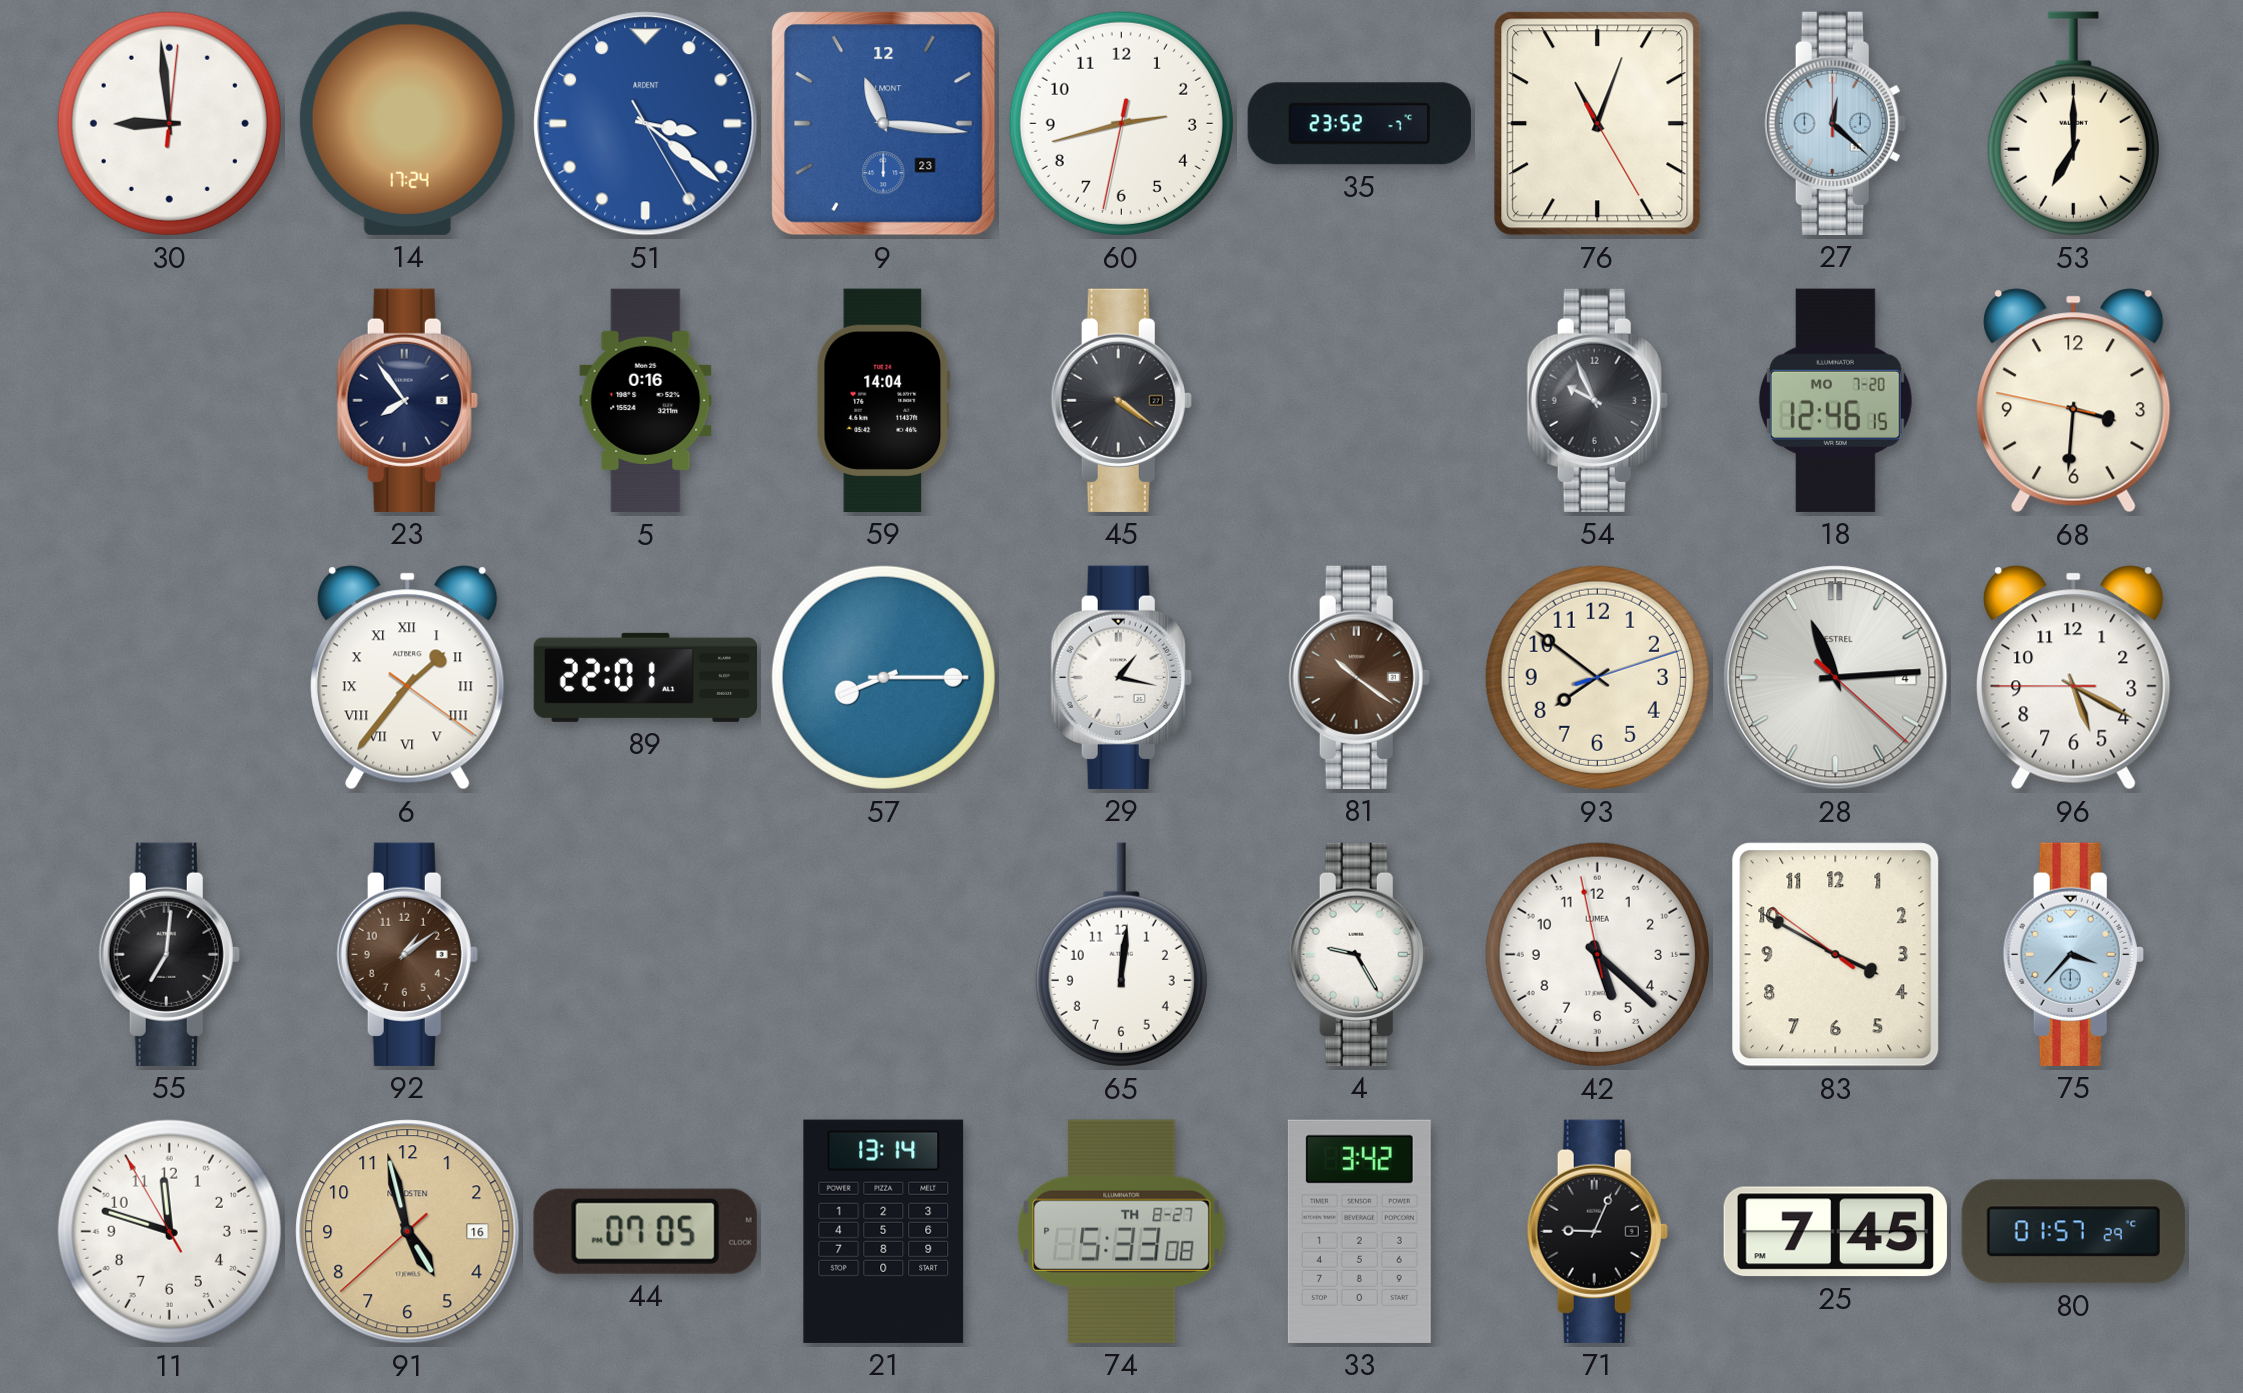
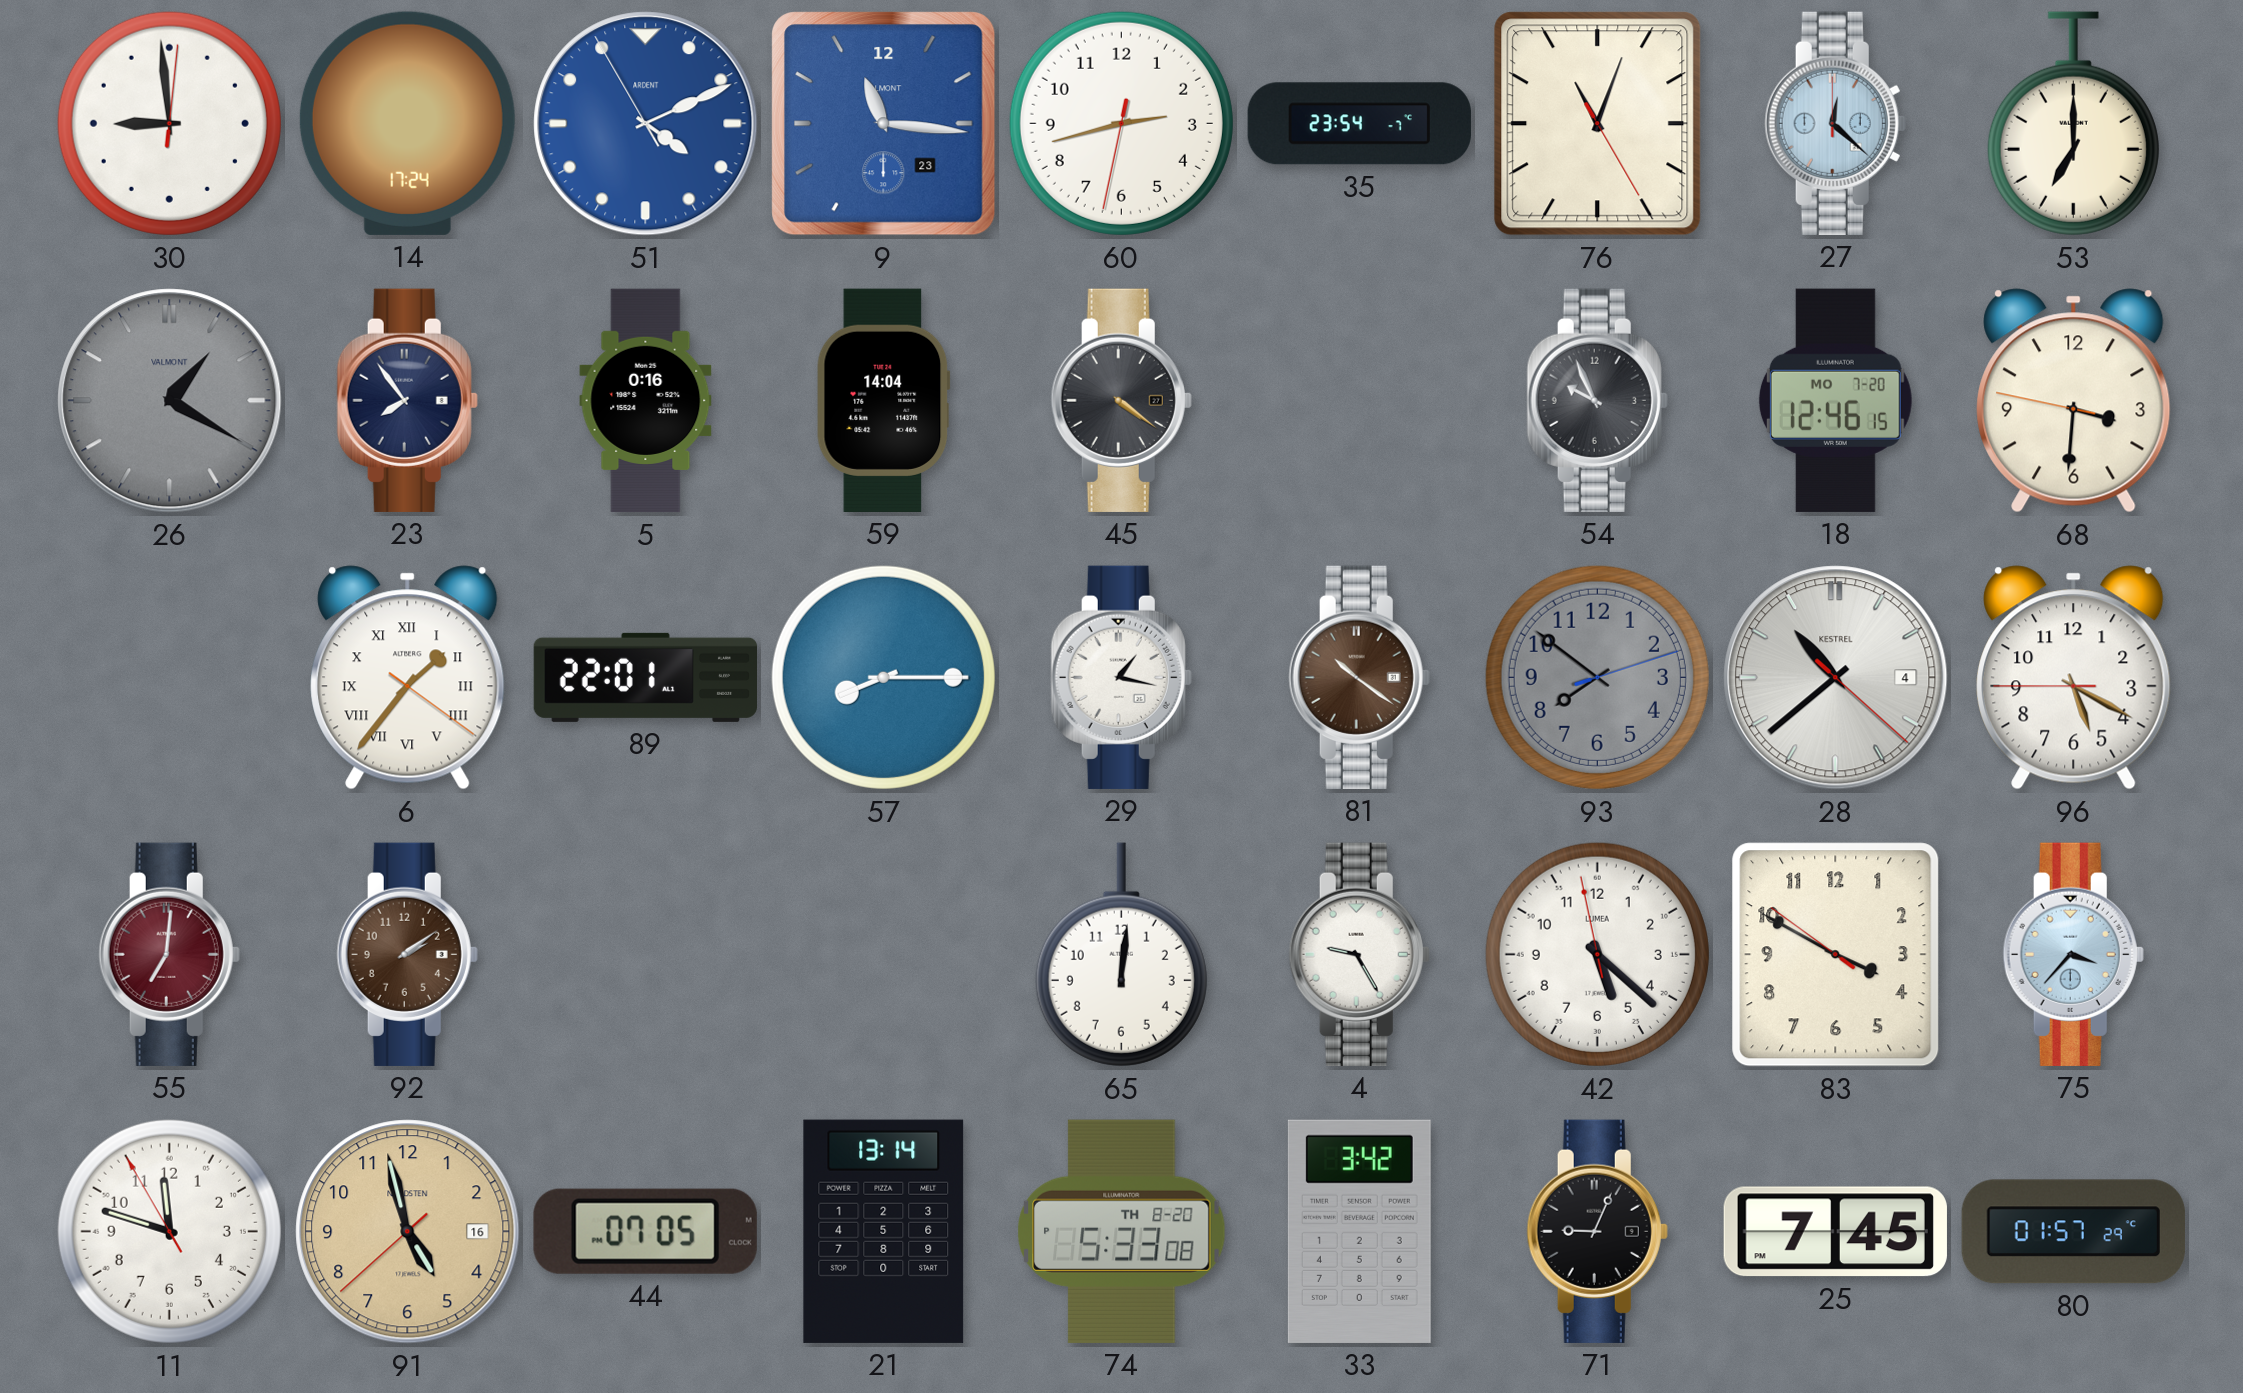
51: 3:21 -> 4:10
35: 23:52 -> 23:54
26: none -> 1:20
93 dial: cream -> grey
28: 11:14 -> 10:38
55 dial: black -> burgundy
92: 1:09 -> 2:09
74 date: TH 8-27 -> TH 8-20
